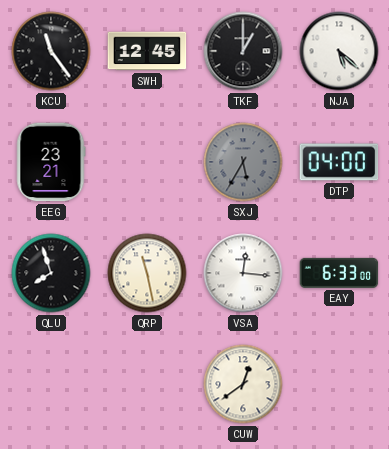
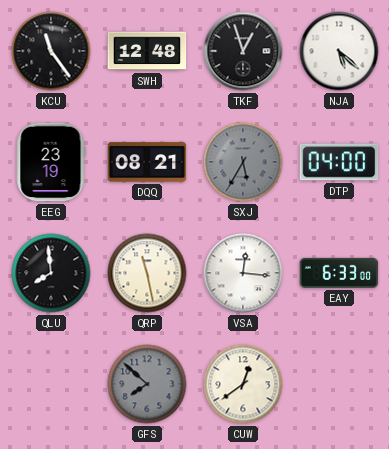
SWH: 12:45 -> 12:48
TKF: 1:00 -> 12:57
EEG: 23:21 -> 23:19
DQQ: none -> 08:21
QLU: 7:57 -> 7:59
GFS: none -> 7:52
